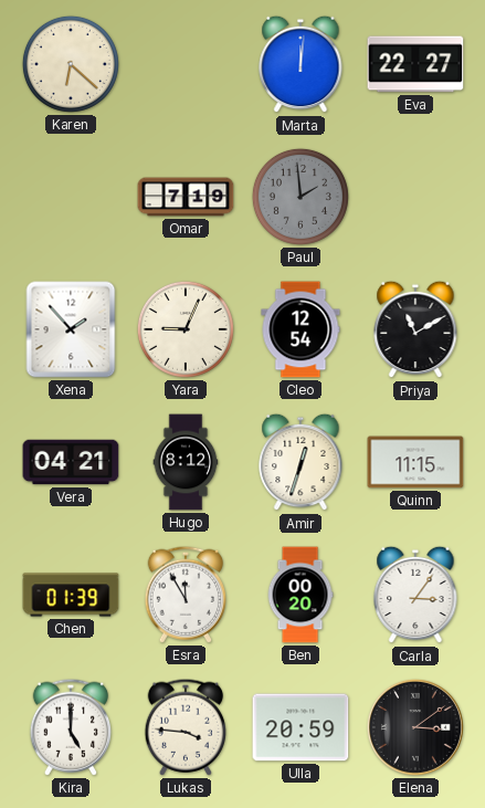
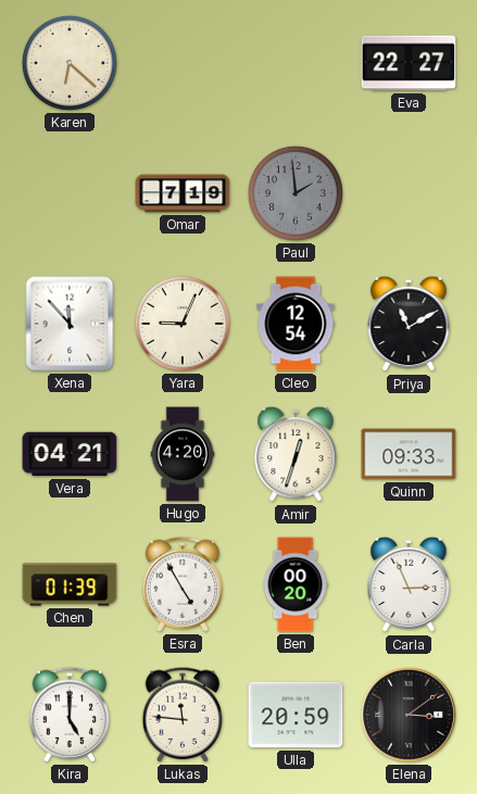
Marta: 12:01 -> none
Xena: 1:53 -> 11:53
Hugo: 8:12 -> 4:20
Quinn: 11:15 -> 09:33
Esra: 11:55 -> 4:55
Carla: 3:06 -> 2:56
Lukas: 3:46 -> 11:46
